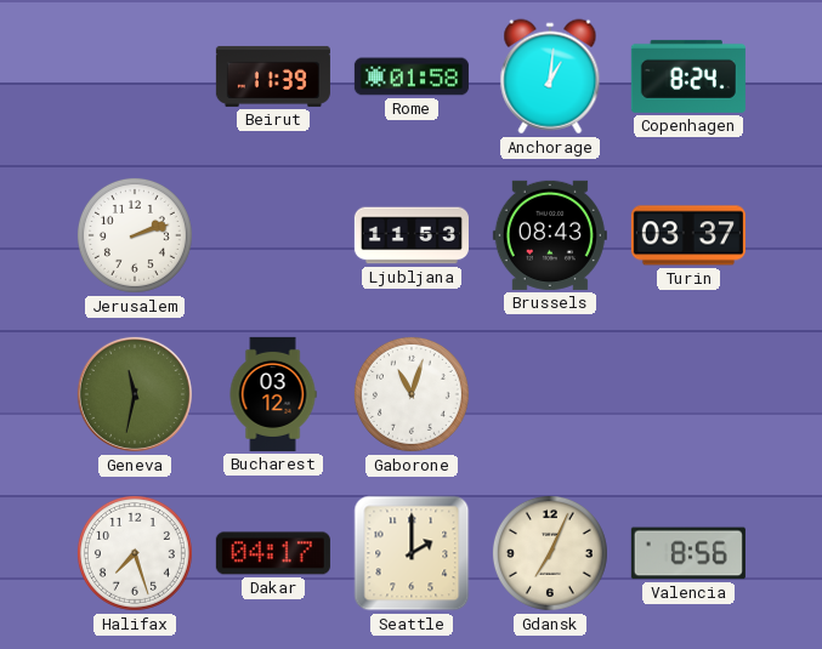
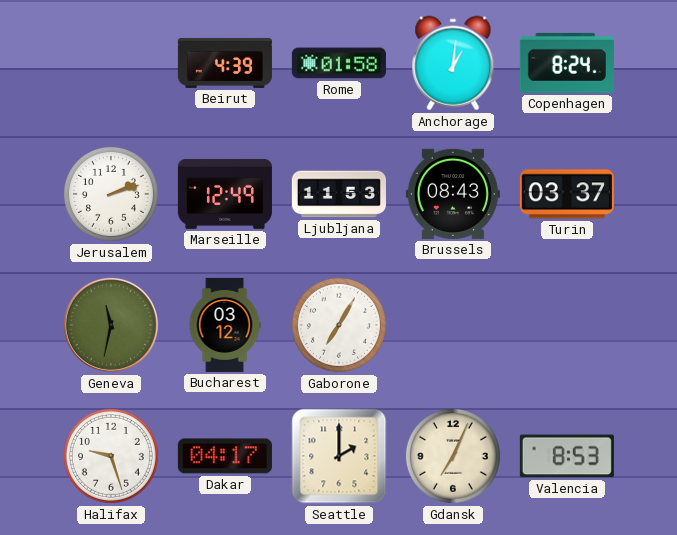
Beirut: 11:39 -> 4:39
Marseille: none -> 12:49
Gaborone: 11:03 -> 7:05
Halifax: 7:27 -> 9:27
Valencia: 8:56 -> 8:53
